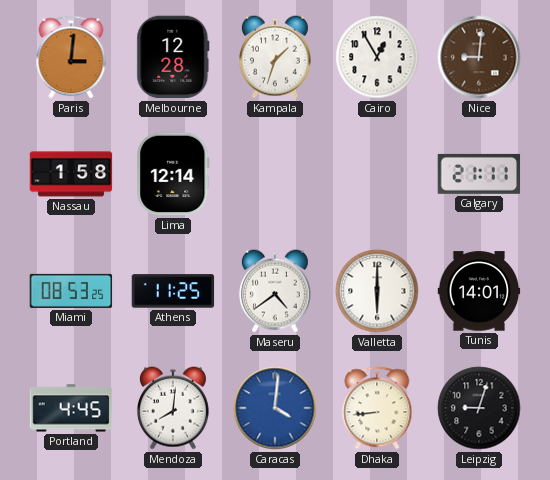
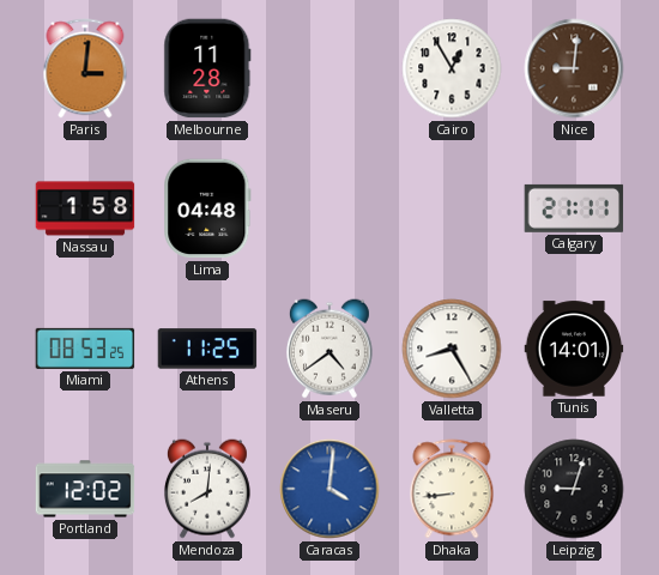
Melbourne: 12:28 -> 11:28
Kampala: 1:33 -> none
Lima: 12:14 -> 04:48
Valletta: 6:00 -> 8:25
Portland: 4:45 -> 12:02
